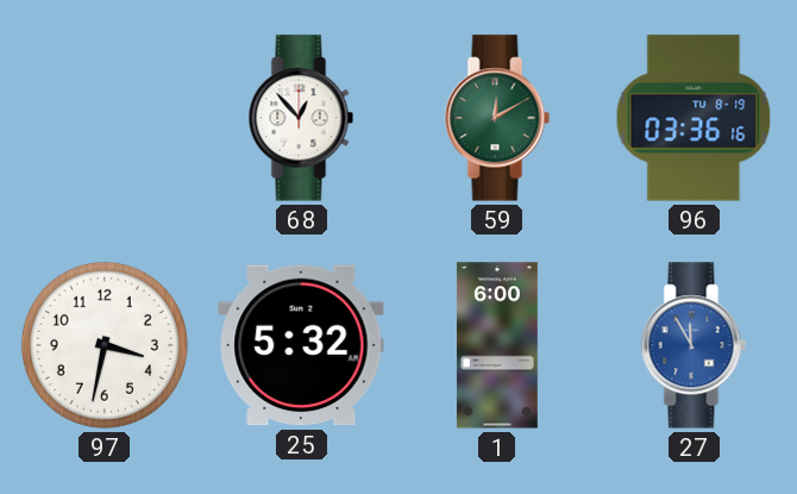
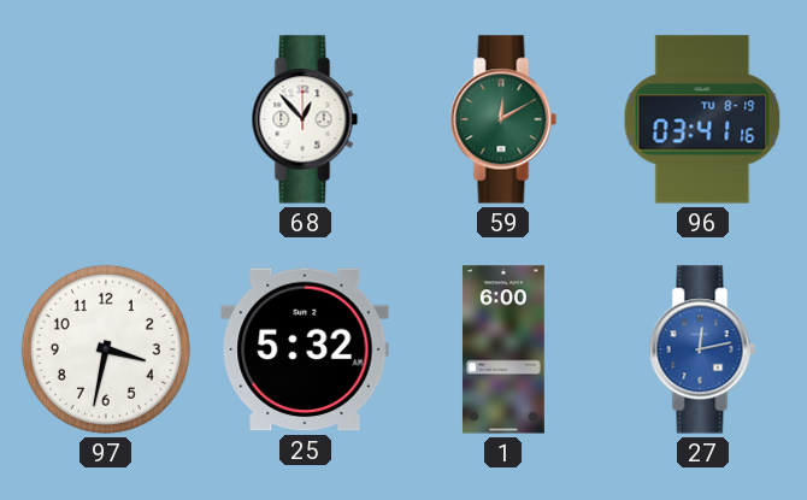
96: 03:36 -> 03:41
27: 11:55 -> 12:13
